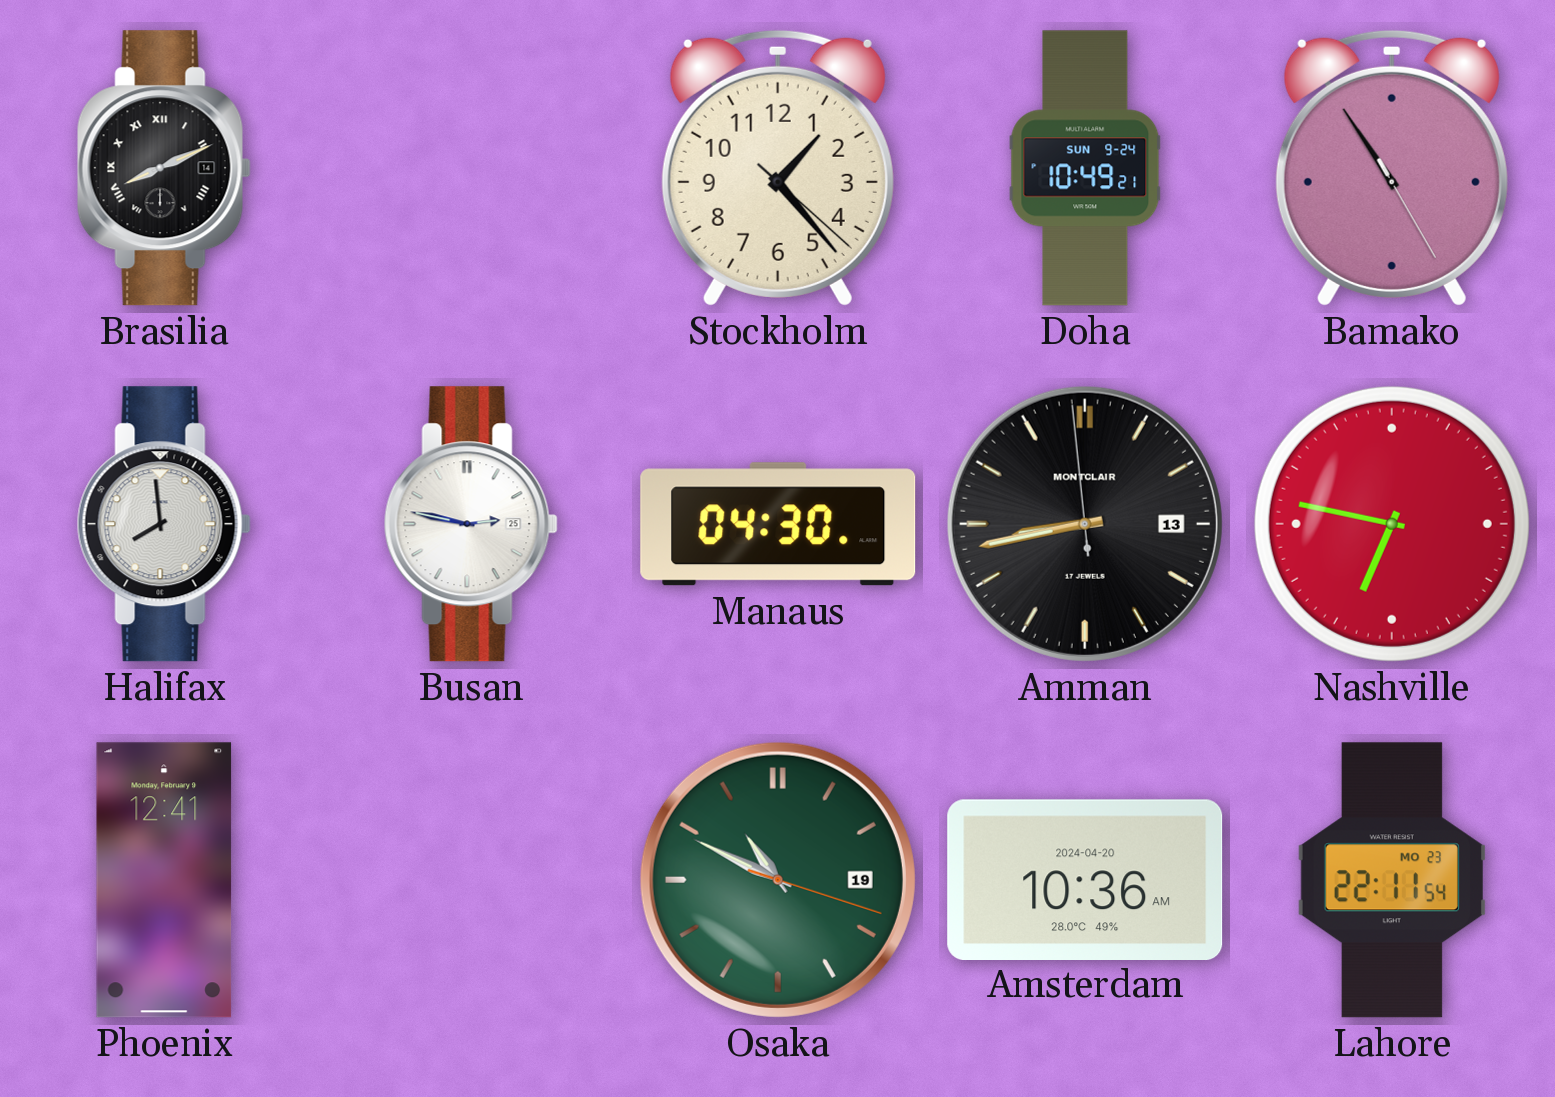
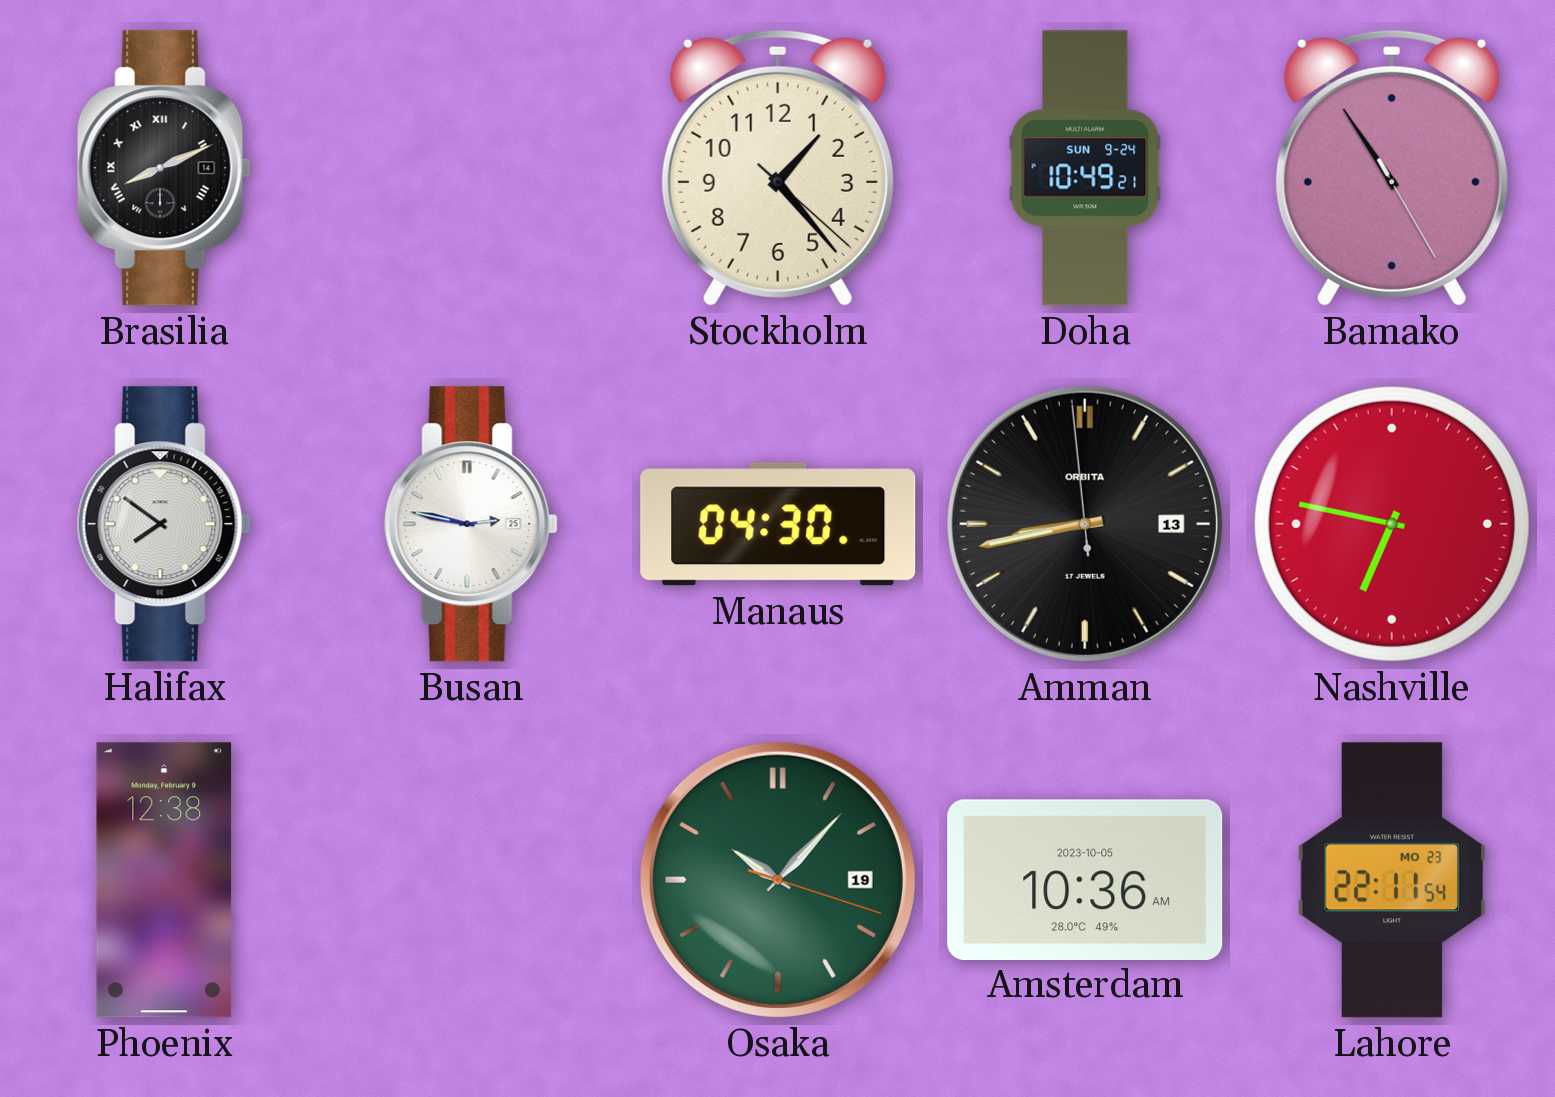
Halifax: 7:59 -> 7:51
Amman brand: MONTCLAIR -> ORBITA
Phoenix: 12:41 -> 12:38
Osaka: 10:49 -> 10:07
Amsterdam date: 2024-04-20 -> 2023-10-05
